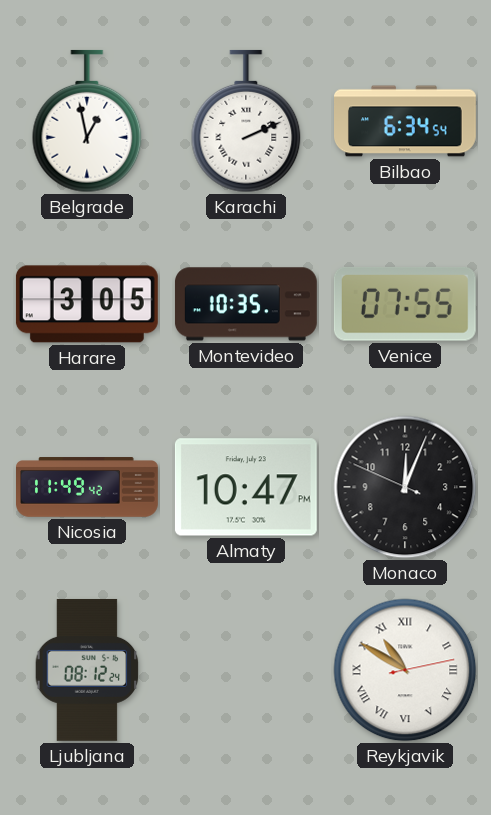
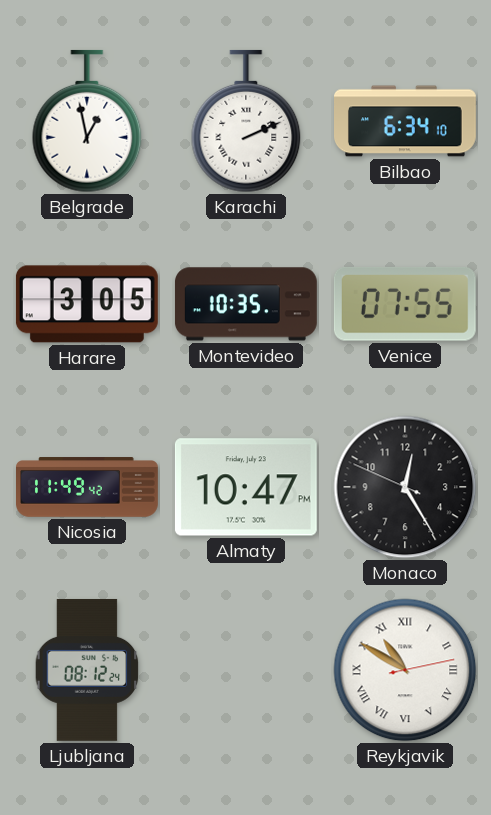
Bilbao: 6:34:54 -> 6:34:10
Monaco: 12:03 -> 12:24
